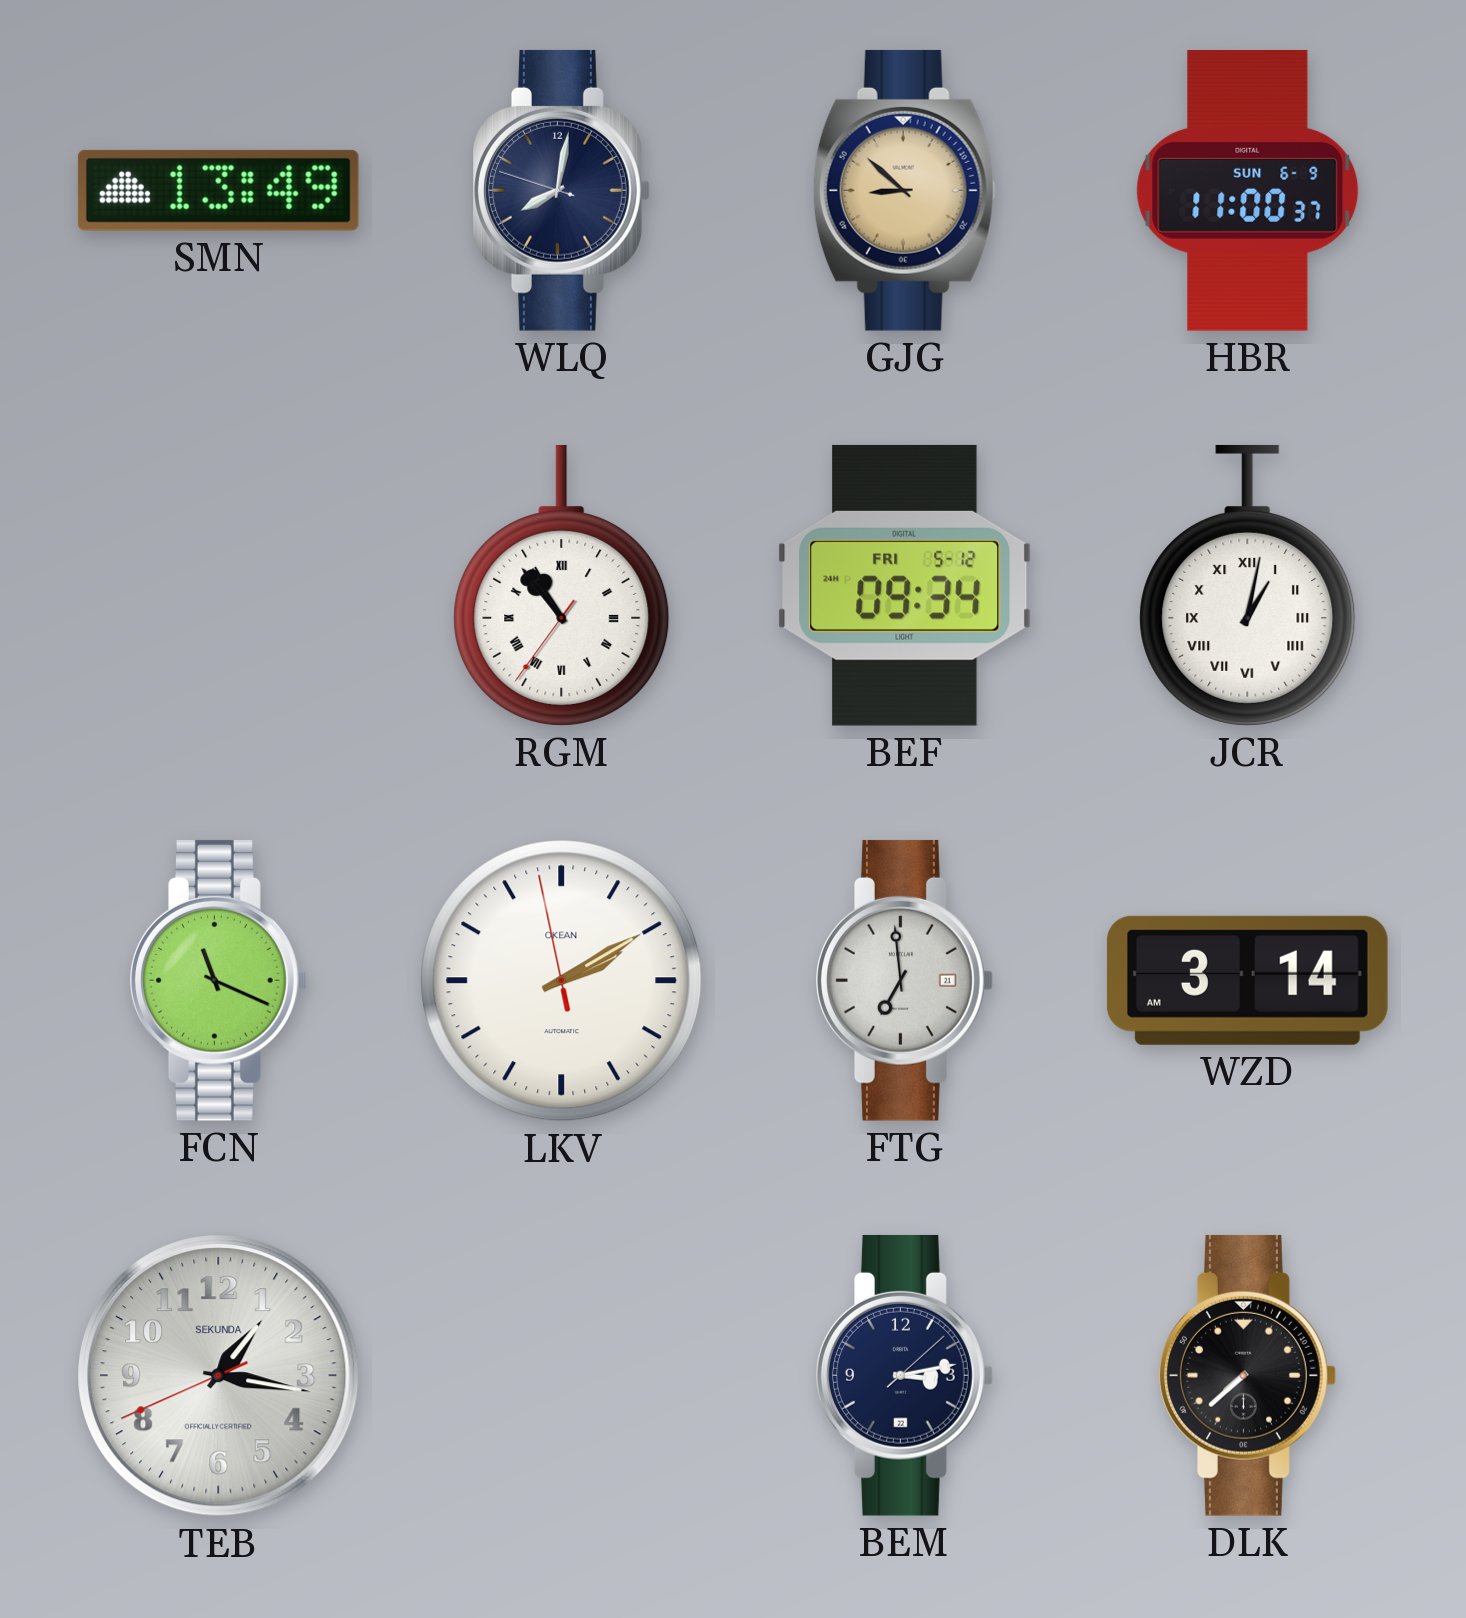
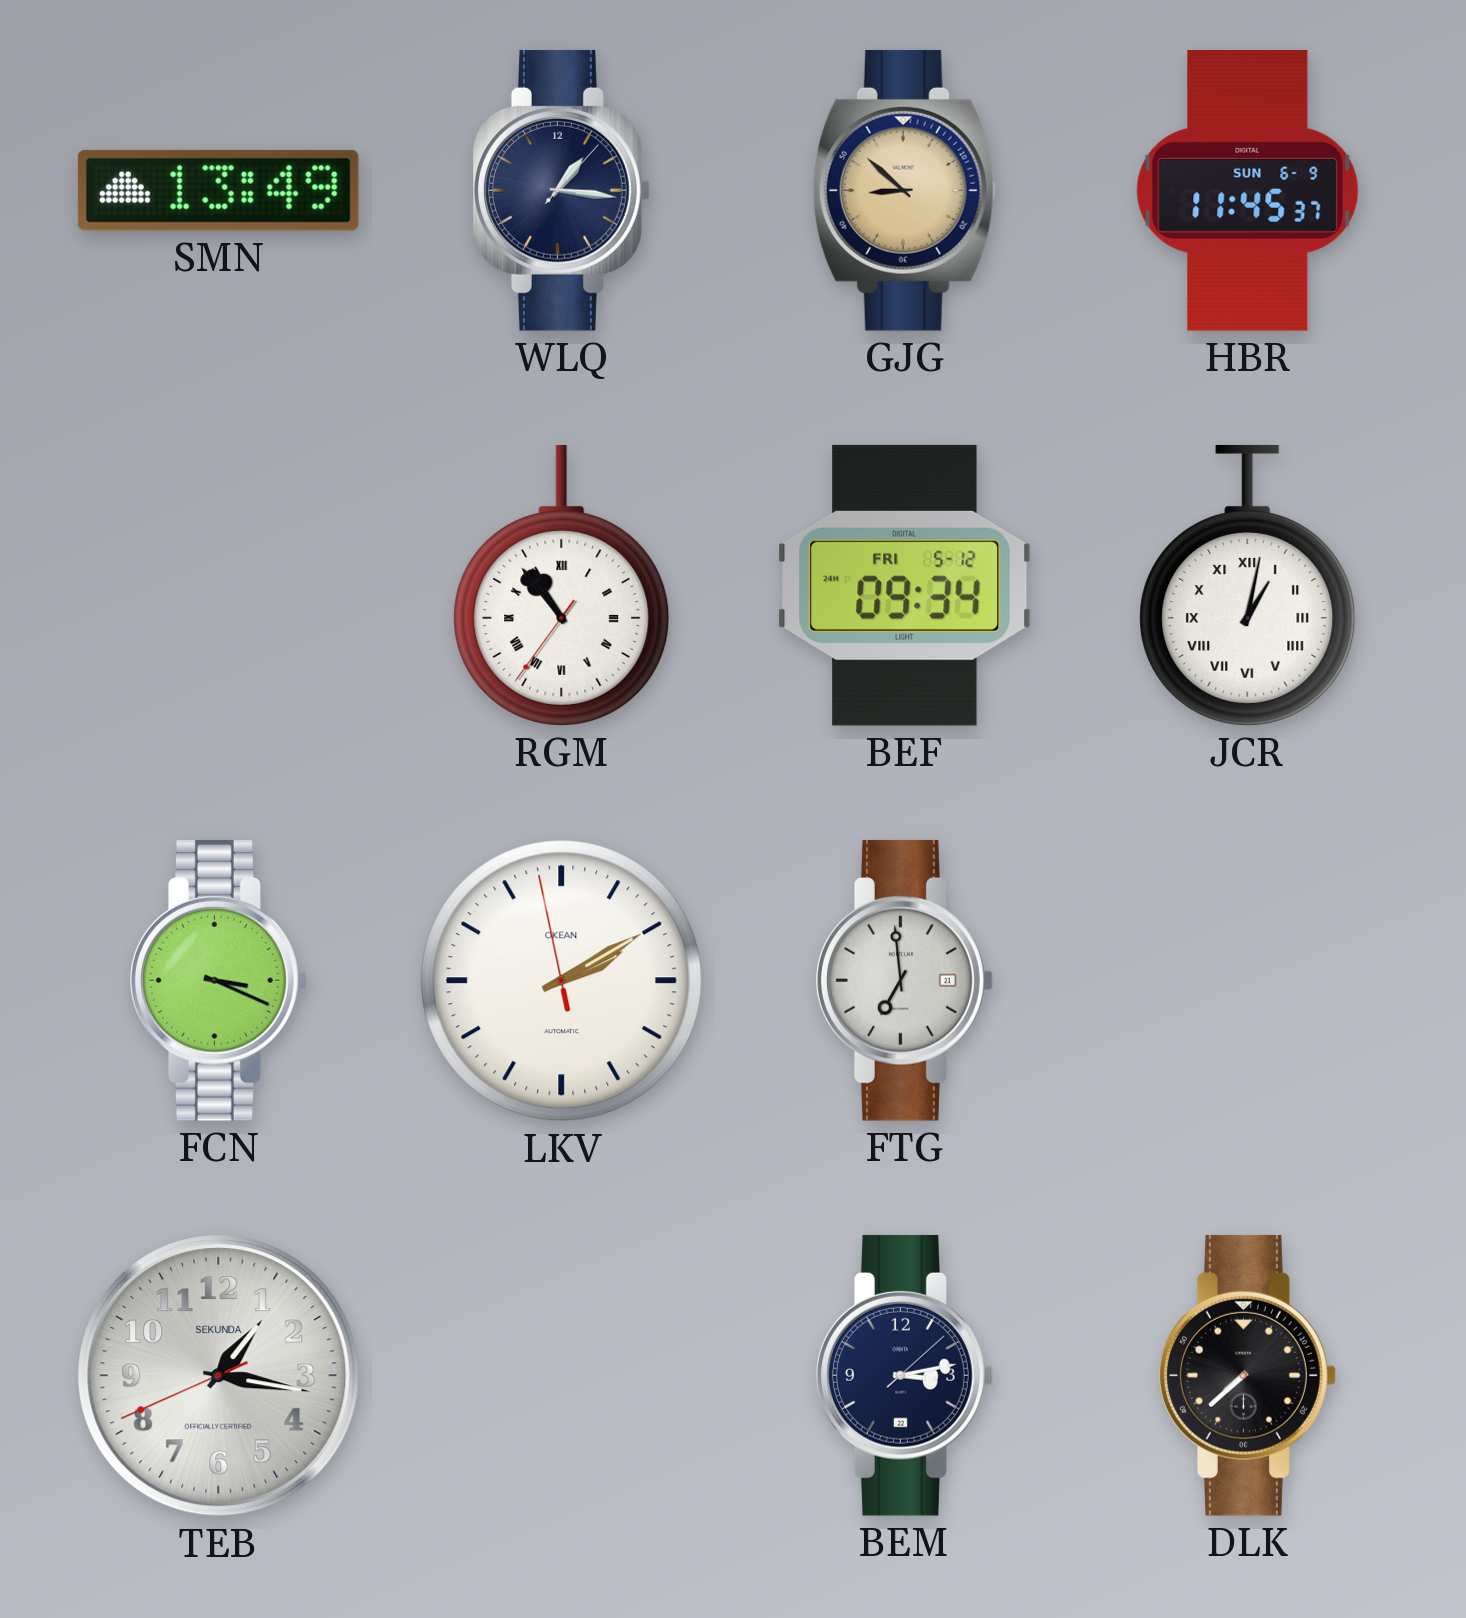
WLQ: 8:01 -> 1:16
HBR: 11:00 -> 11:45
FCN: 11:19 -> 3:19
WZD: 3:14 -> none
